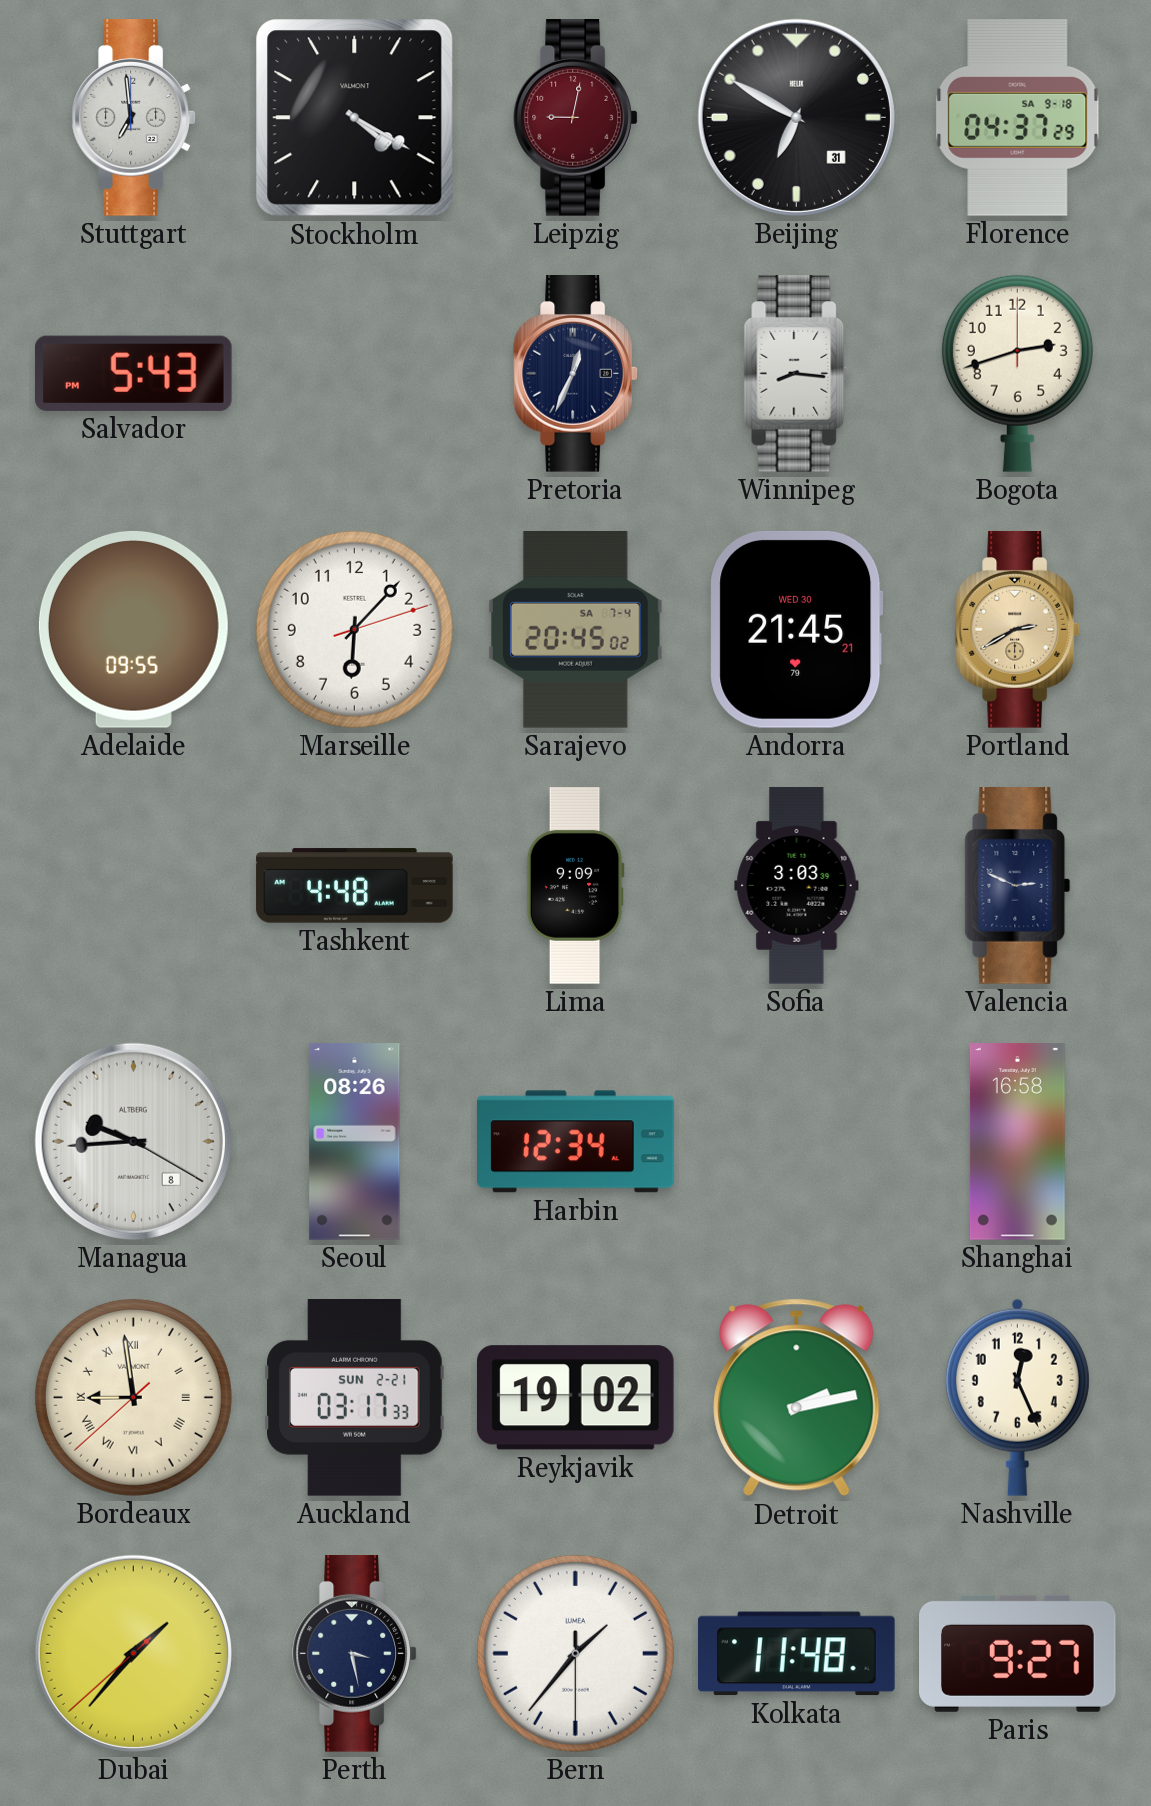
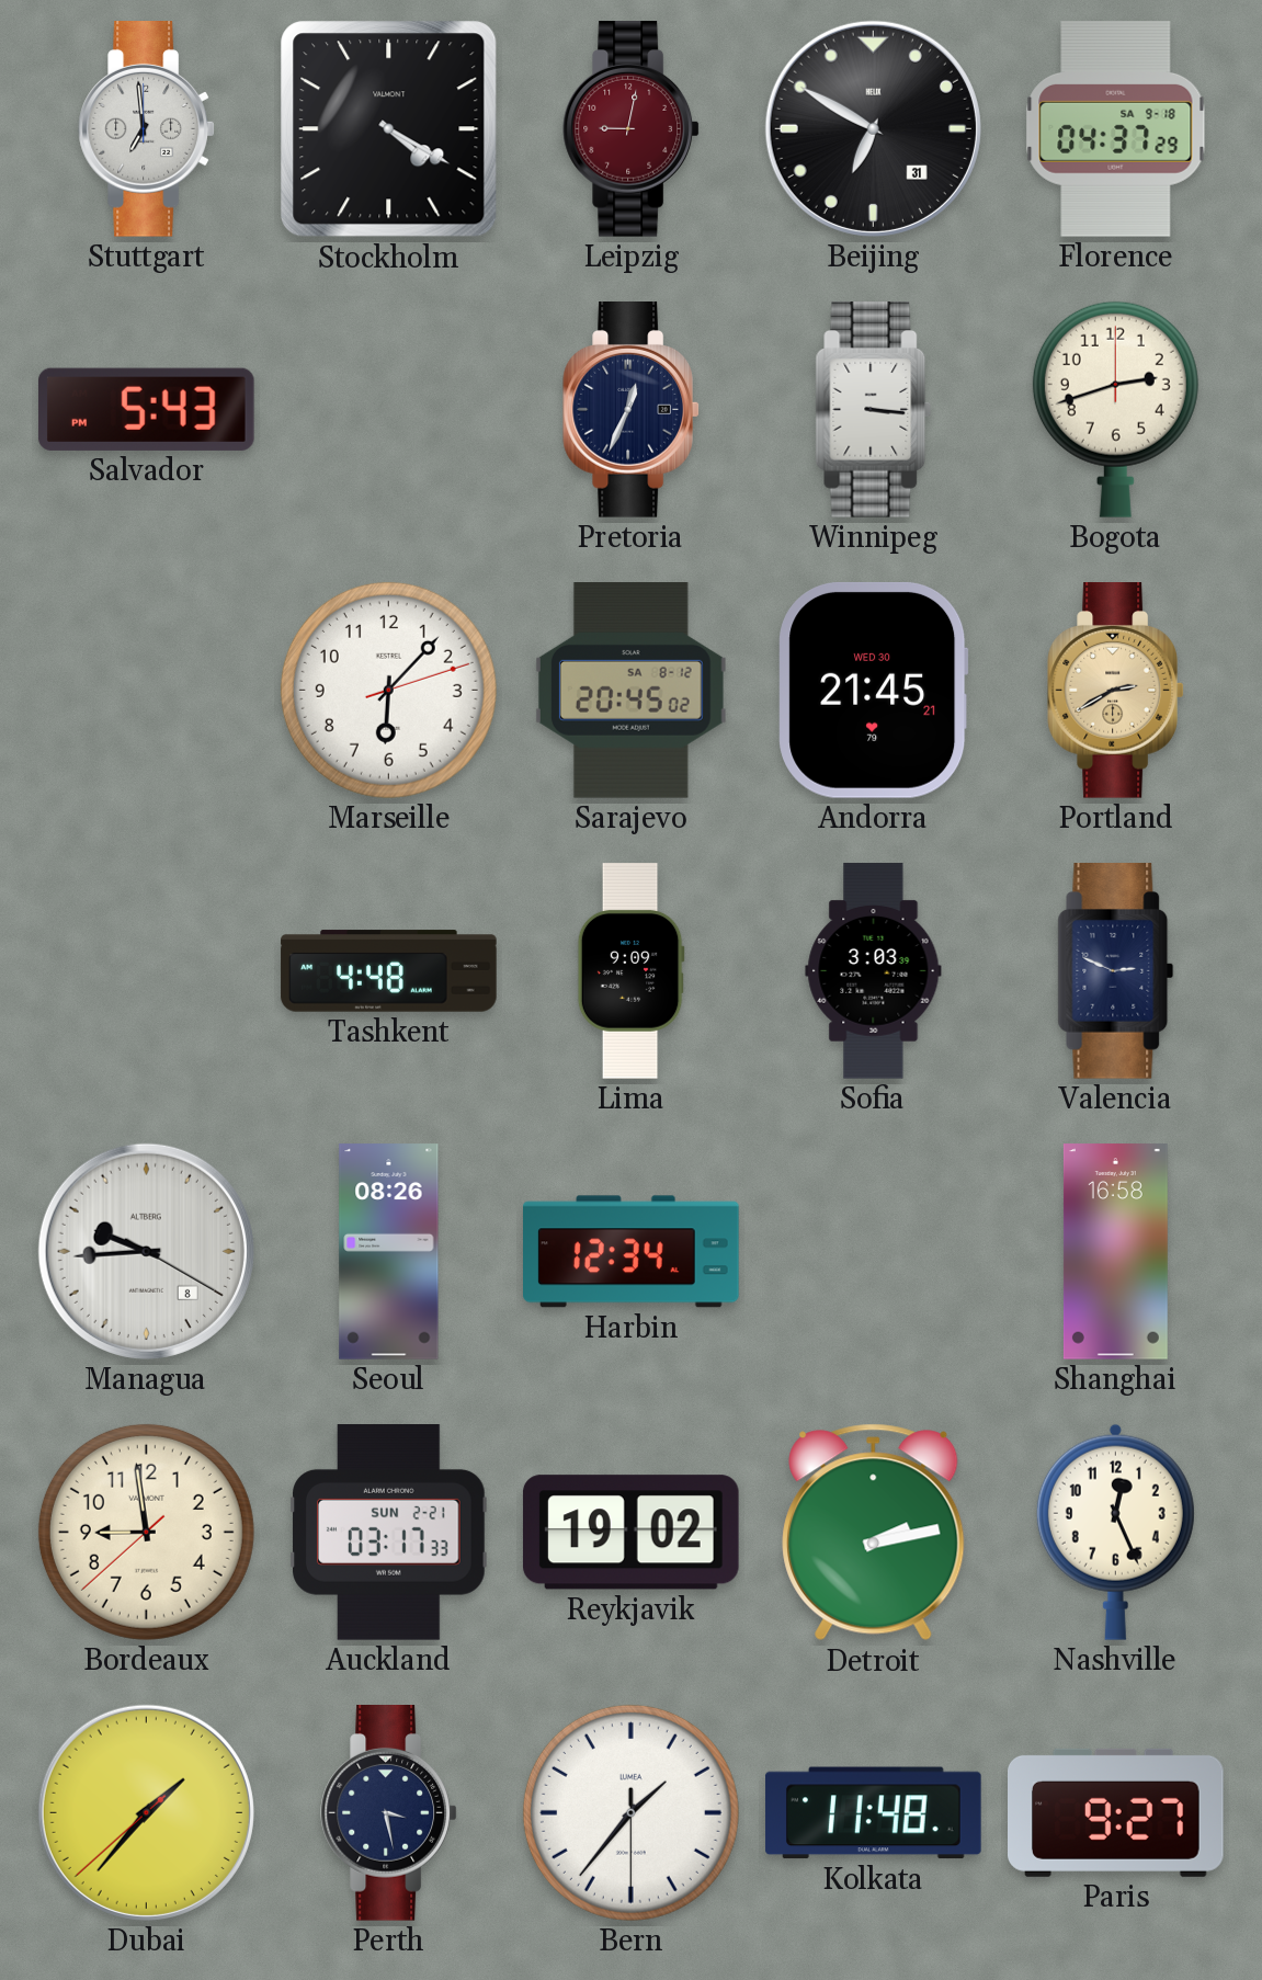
Winnipeg: 8:16 -> 3:16
Adelaide: 09:55 -> none
Sarajevo date: SA 7-4 -> SA 8-12
Bordeaux numerals: Roman -> Arabic
